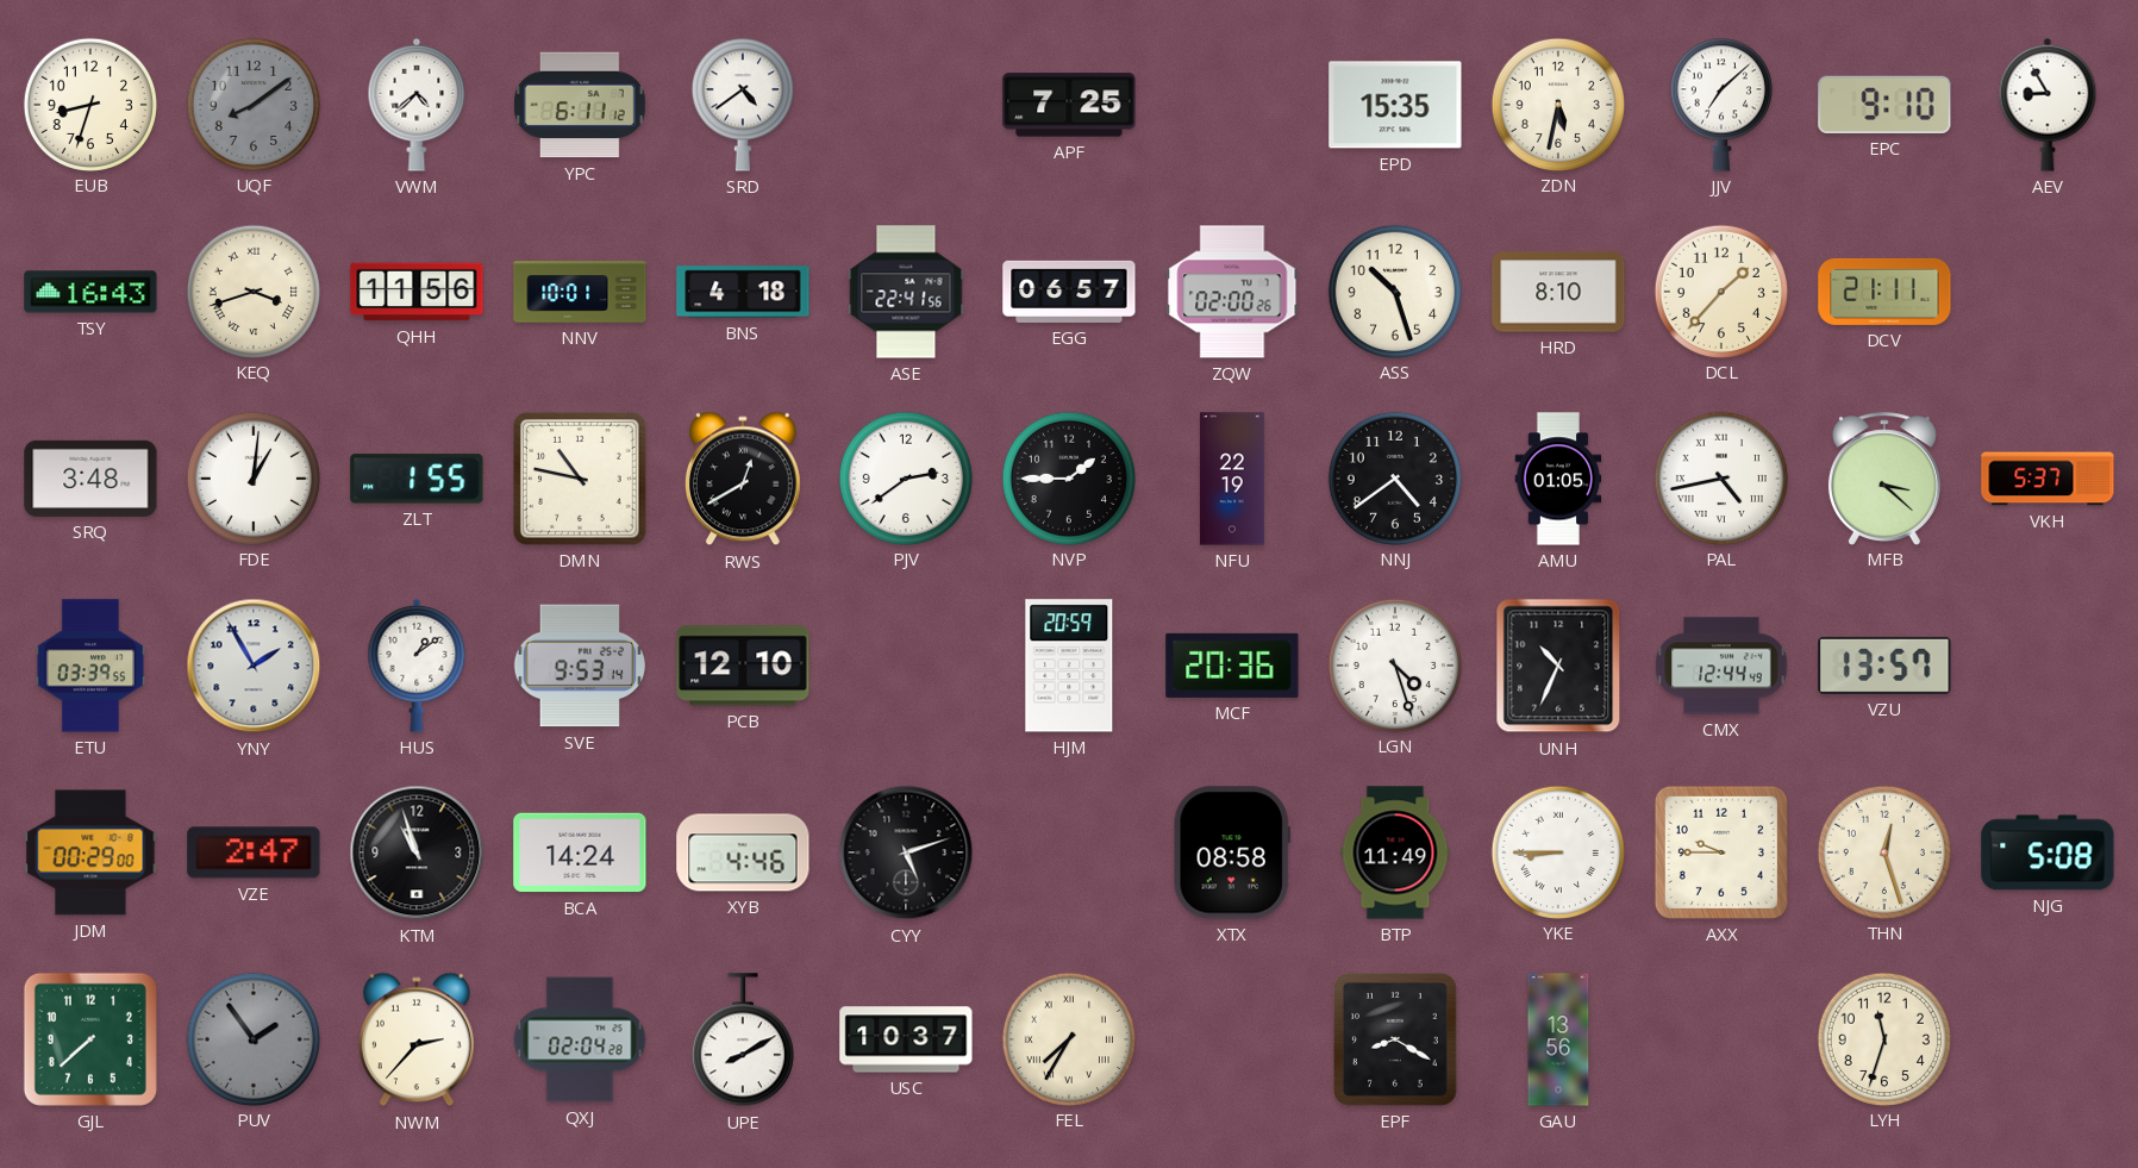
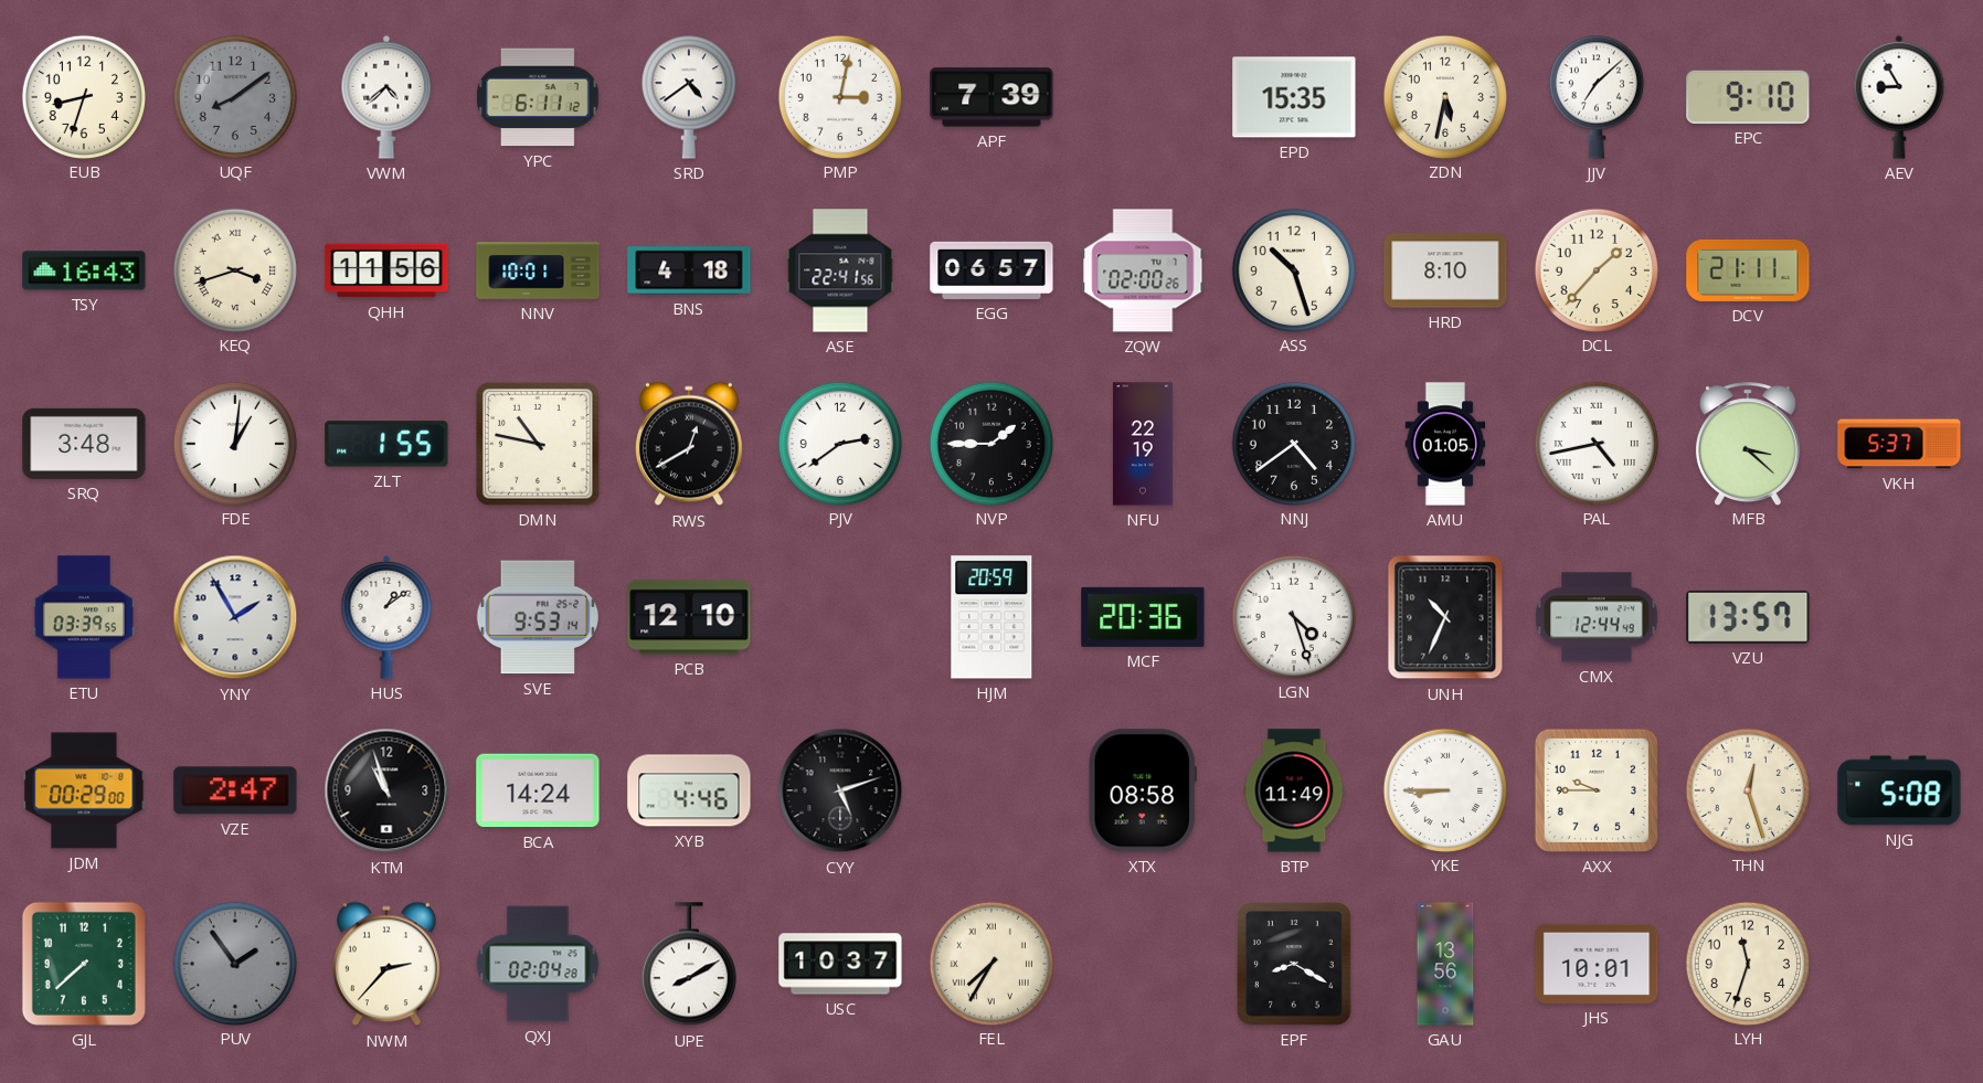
PMP: none -> 3:02
APF: 7:25 -> 7:39
JHS: none -> 10:01
